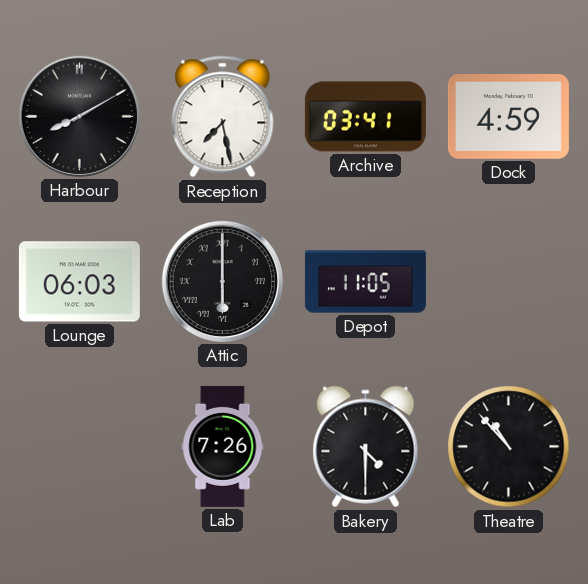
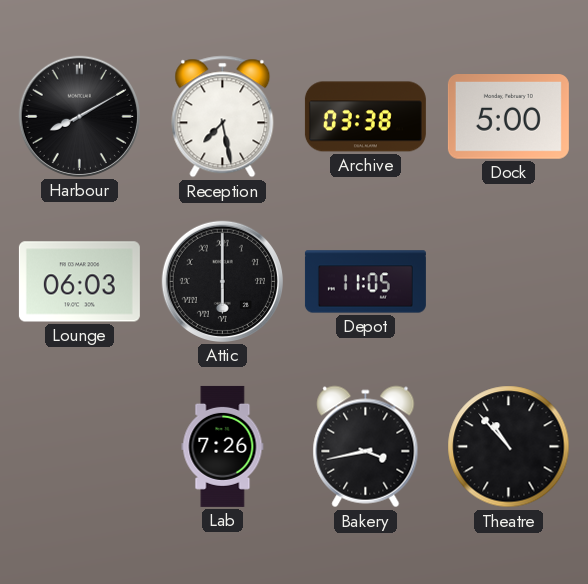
Archive: 03:41 -> 03:38
Dock: 4:59 -> 5:00
Bakery: 4:30 -> 3:43
